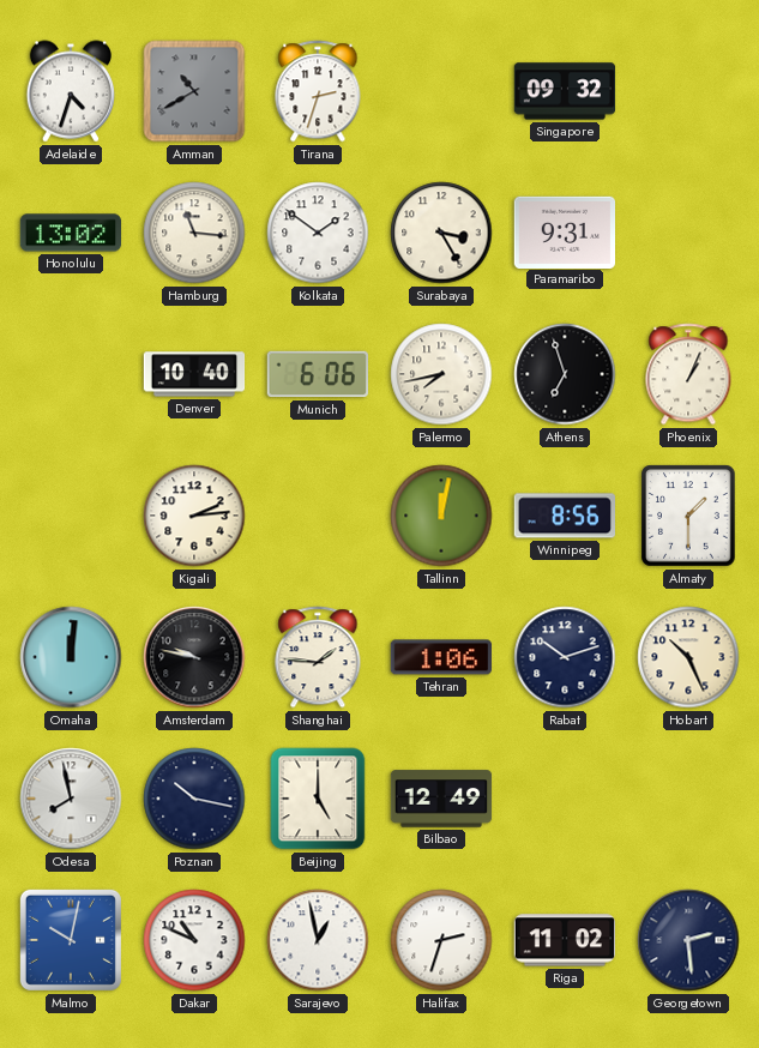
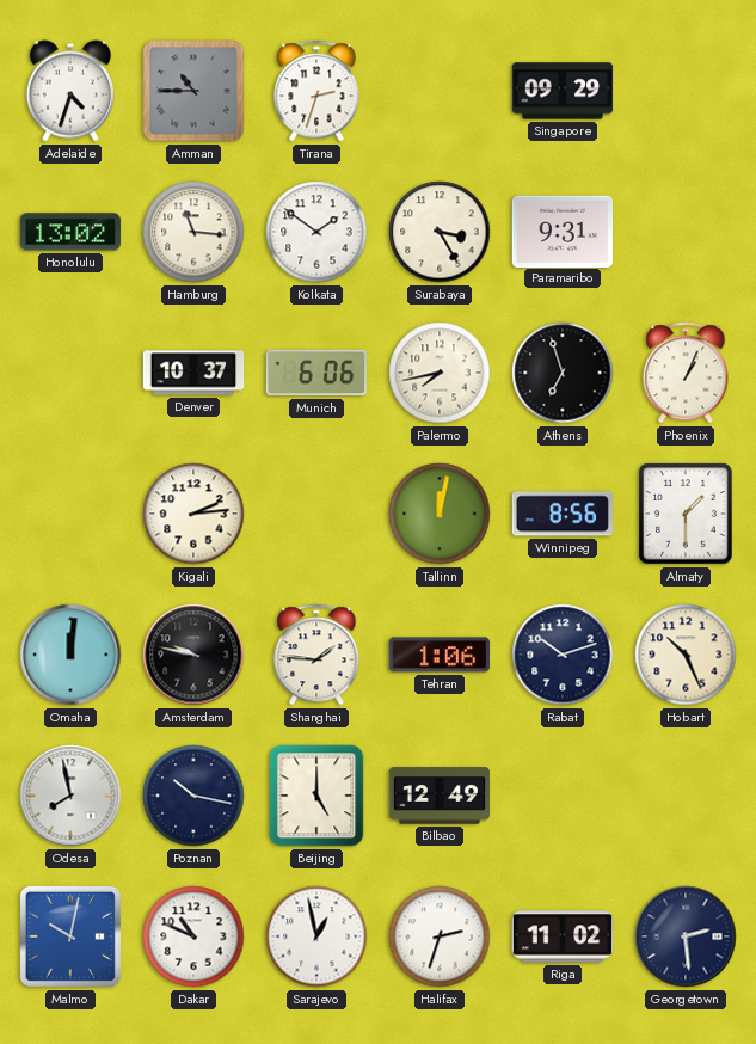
Amman: 10:40 -> 10:45
Singapore: 09:32 -> 09:29
Denver: 10:40 -> 10:37
